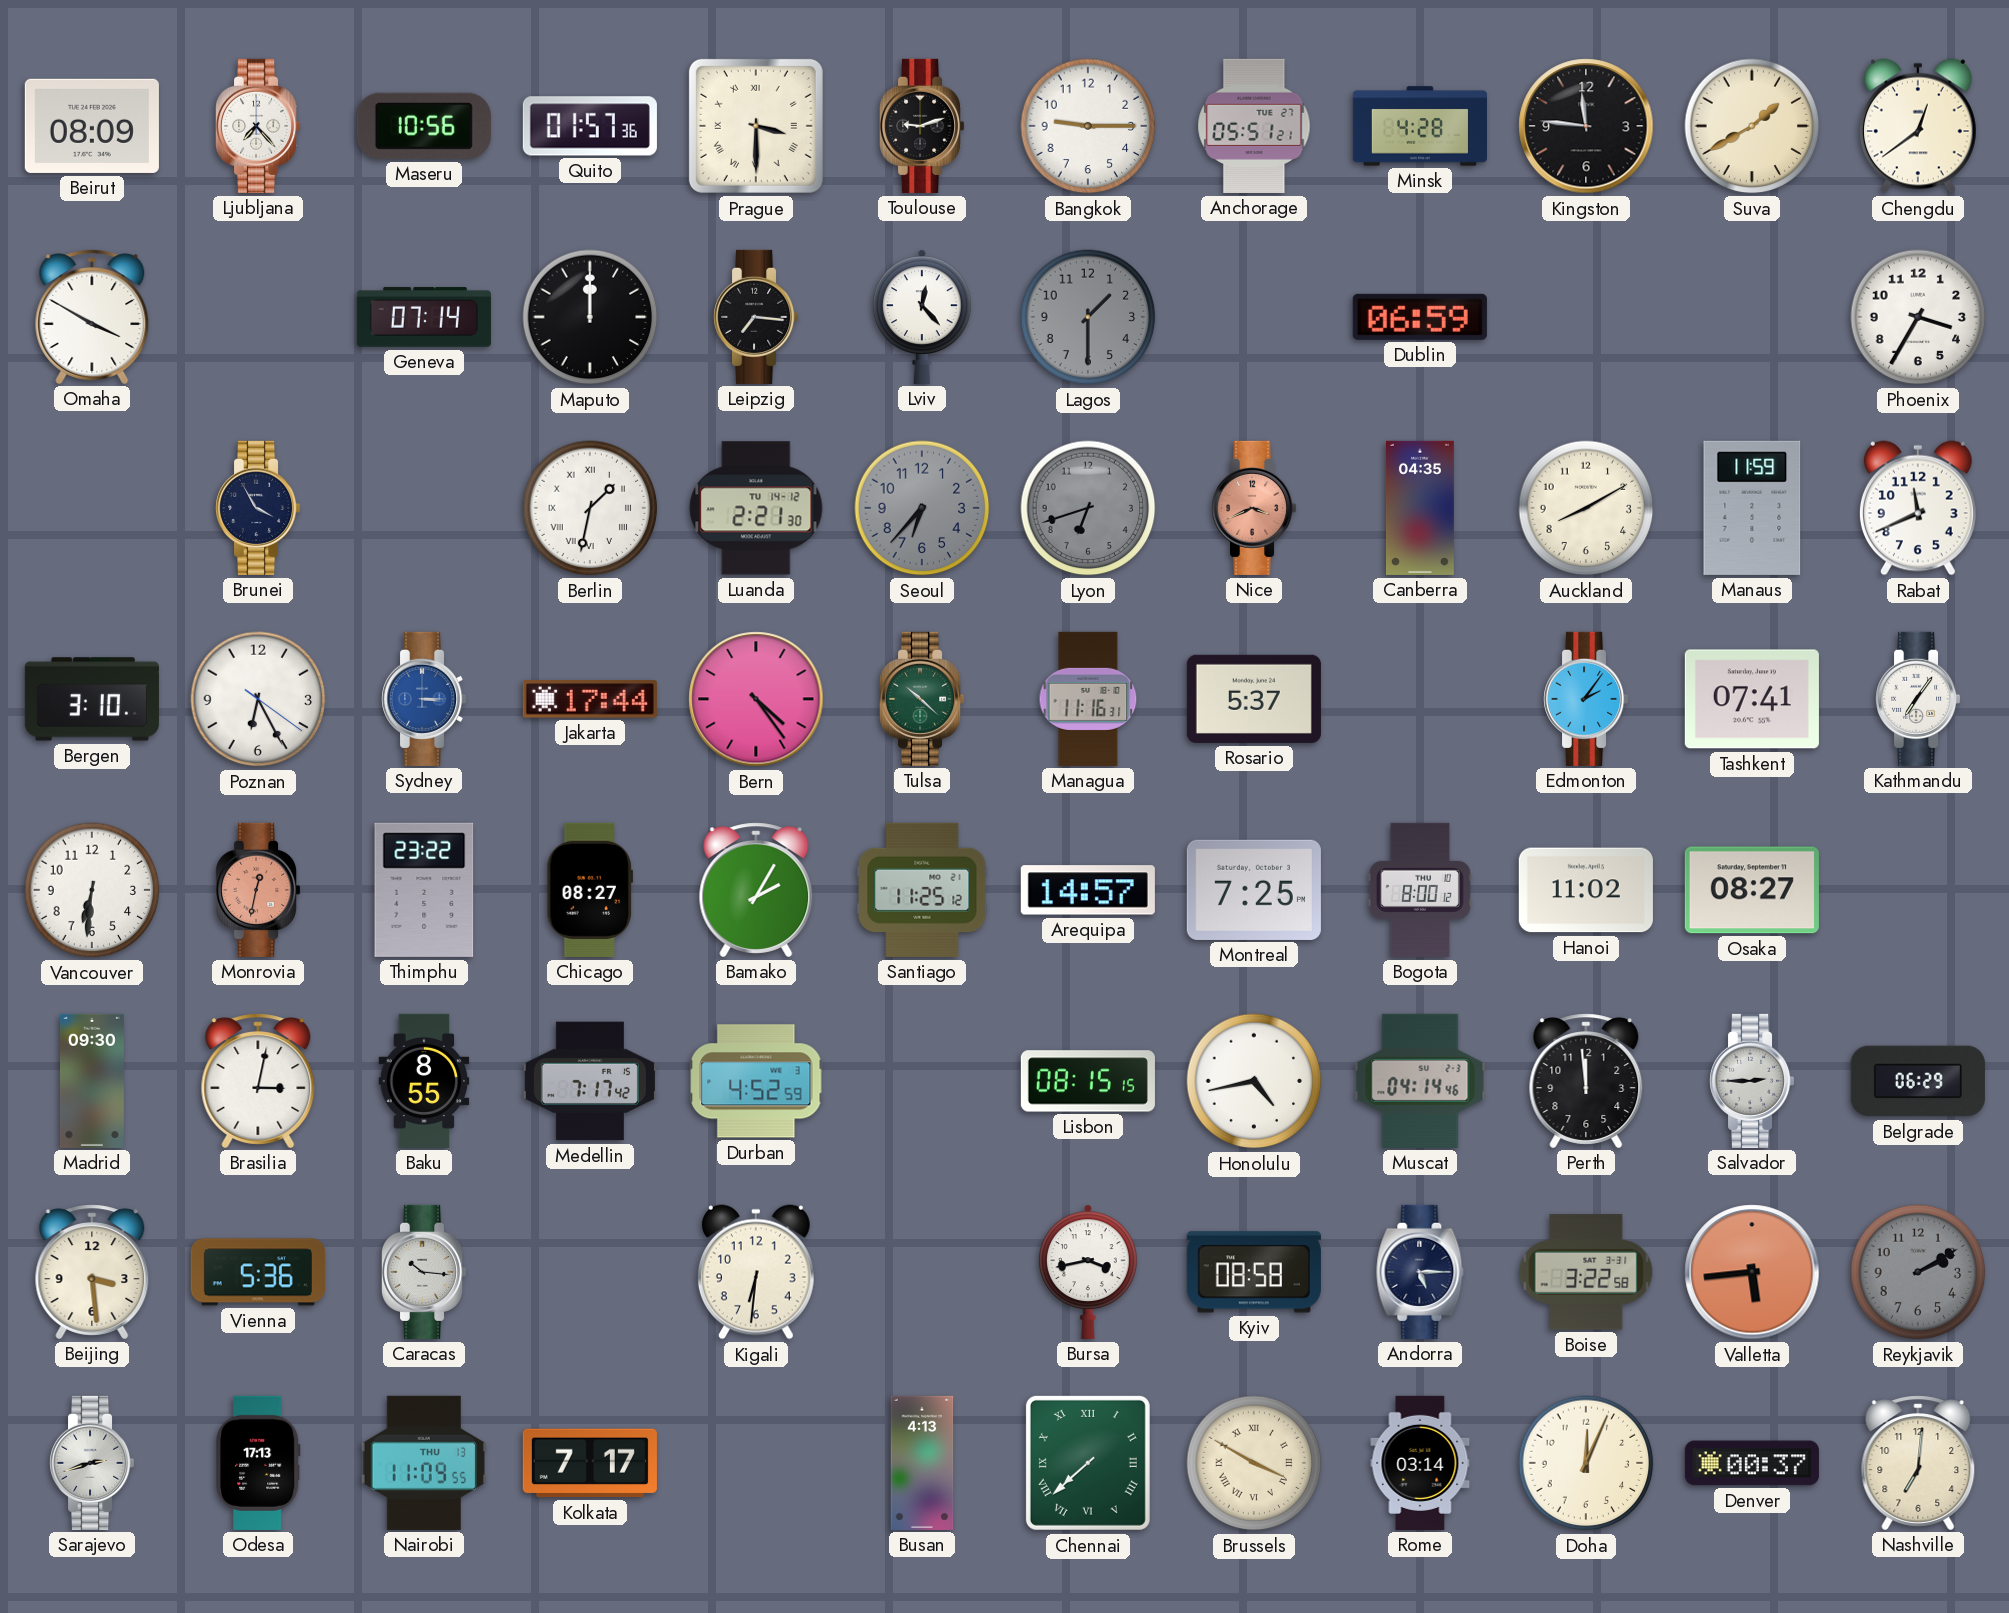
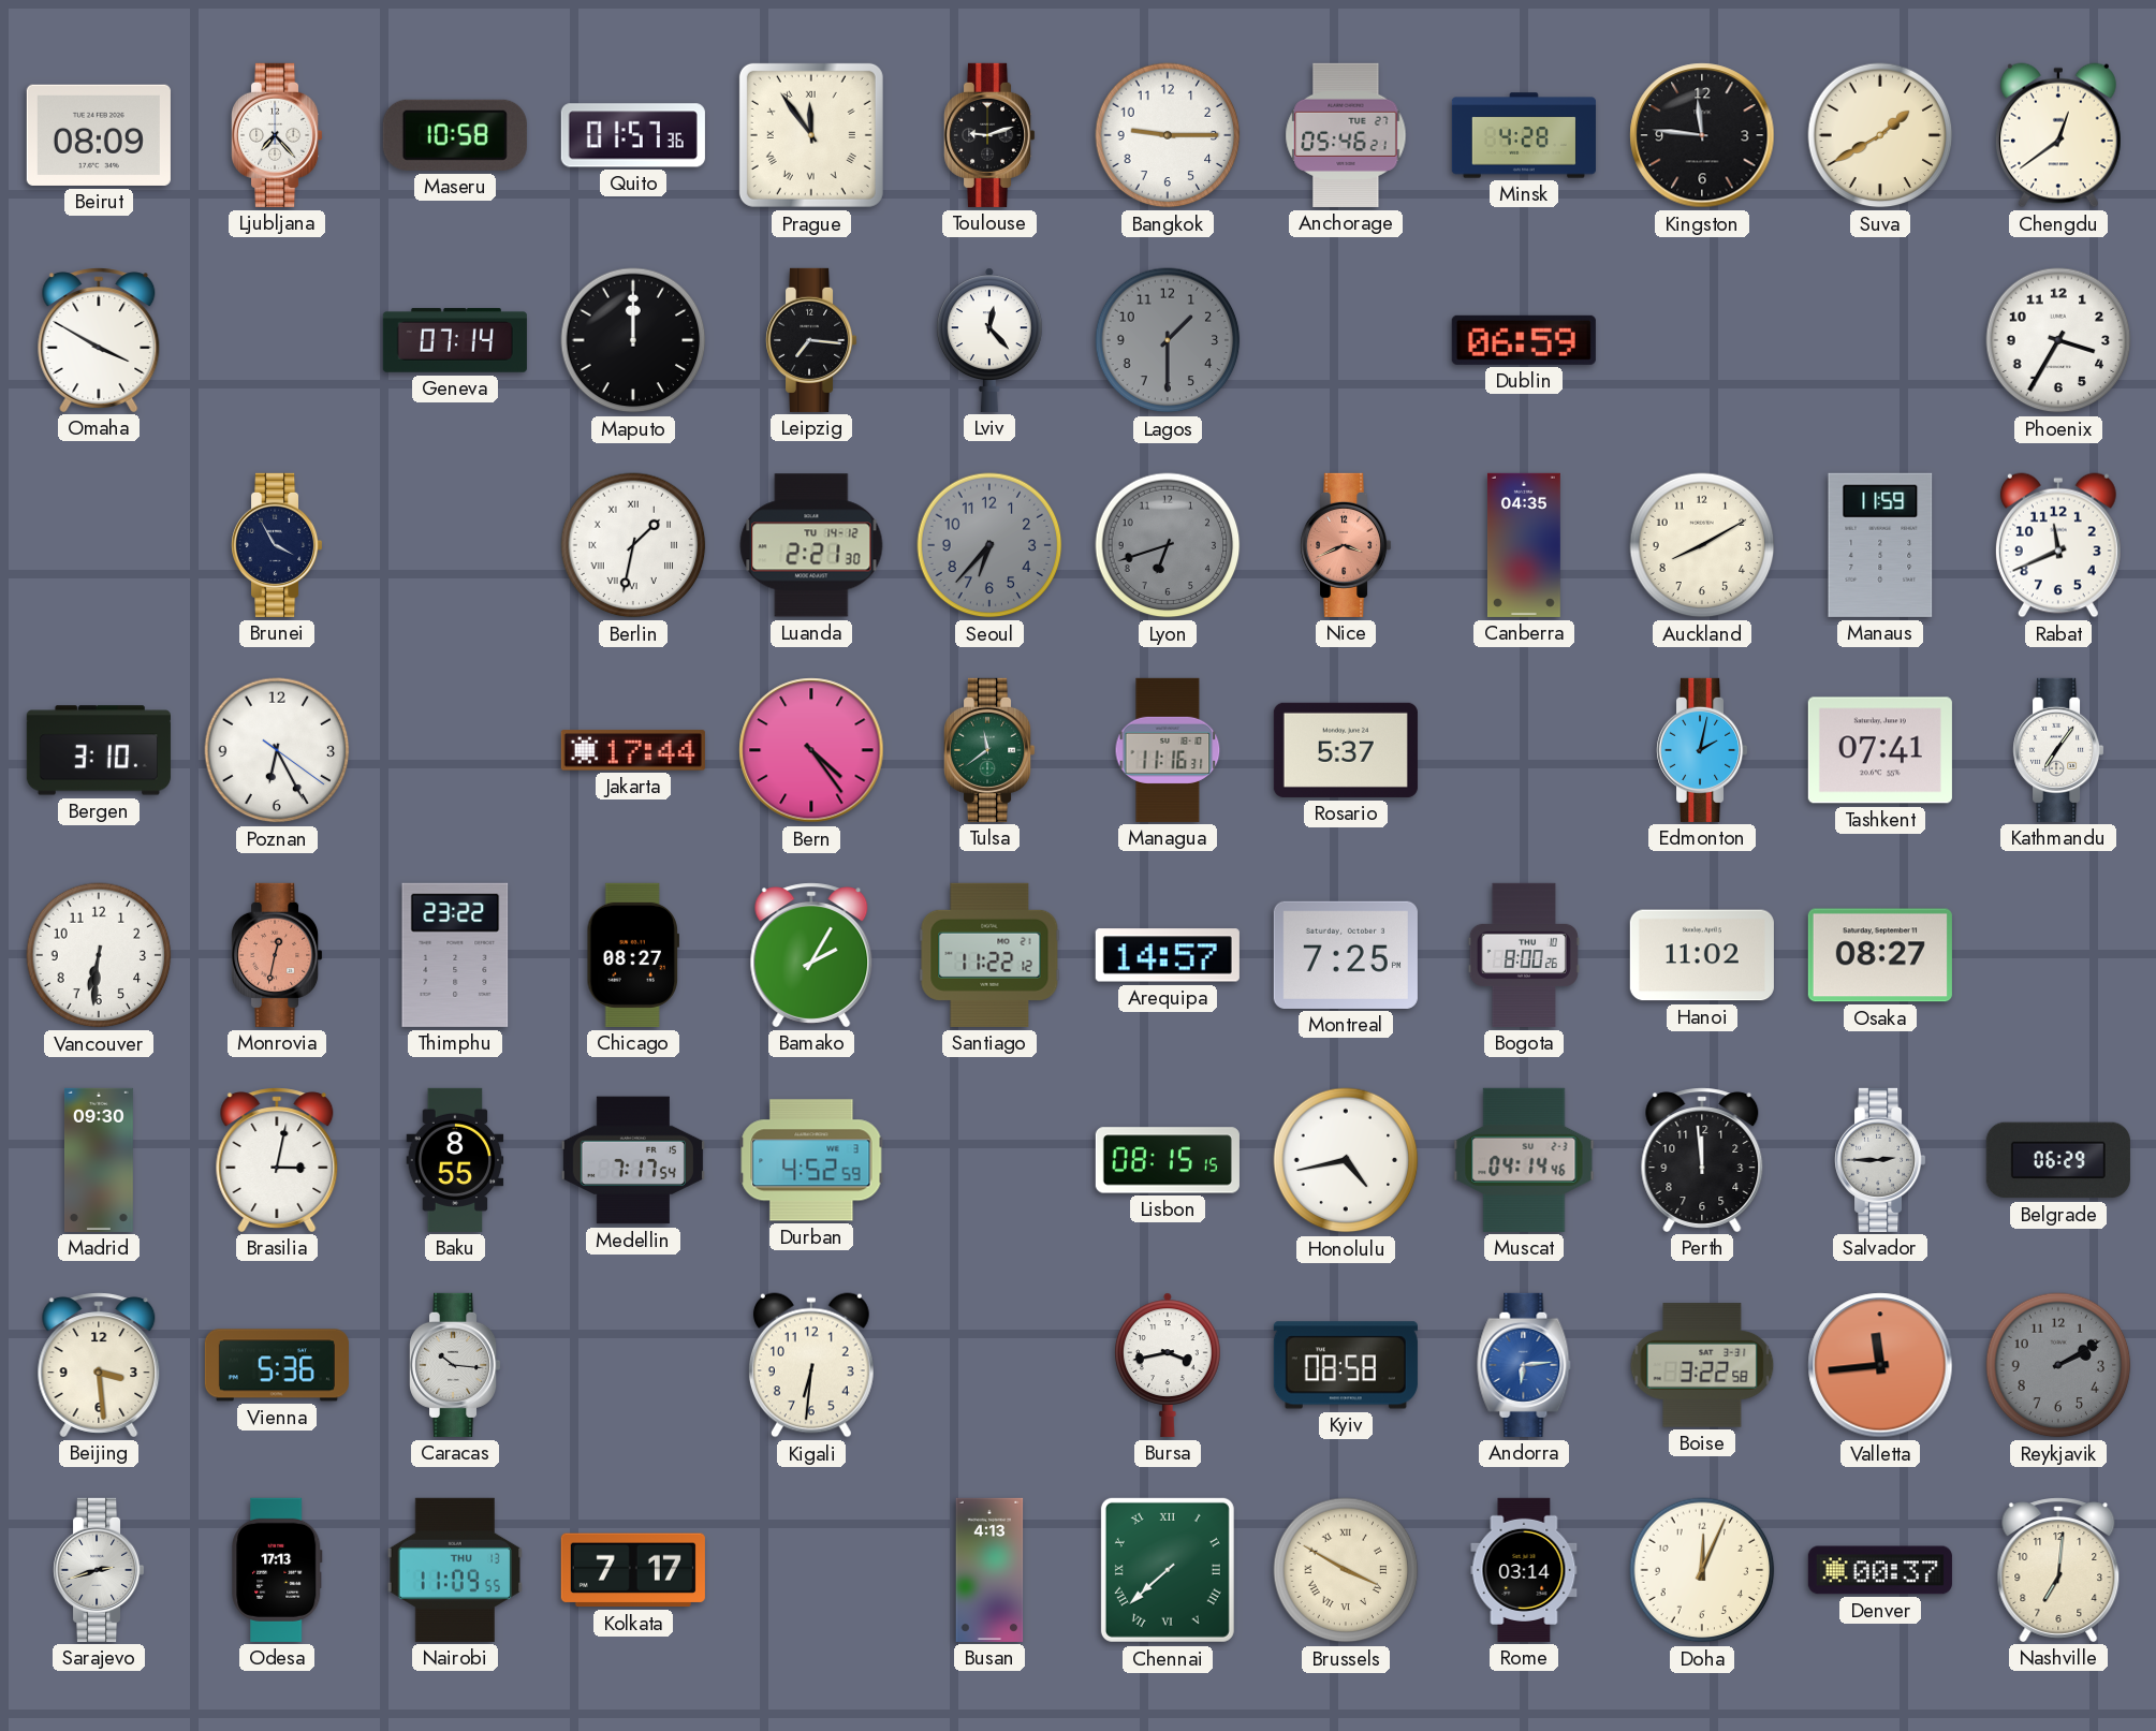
Maseru: 10:56 -> 10:58
Prague: 3:30 -> 11:54
Anchorage: 05:51 -> 05:46
Sydney: 3:15 -> none
Tulsa: 10:22 -> 11:39
Edmonton: 2:06 -> 2:02
Santiago: 11:25 -> 11:22
Bogota: 8:00:12 -> 8:00:26
Medellin: 7:17:42 -> 7:17:54
Andorra: 5:15 -> 6:14
Andorra dial: navy -> blue
Valletta: 5:44 -> 11:44
